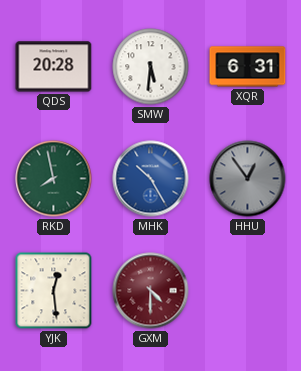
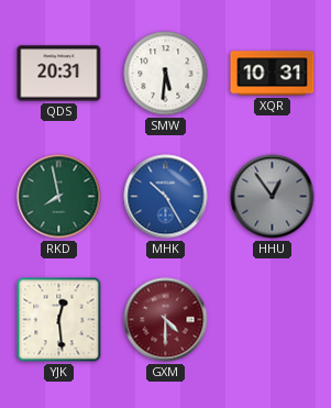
QDS: 20:28 -> 20:31
XQR: 6:31 -> 10:31
